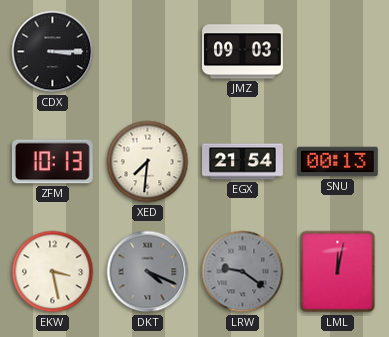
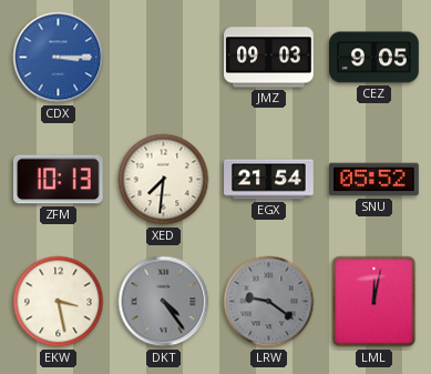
CDX dial: black -> blue
CEZ: none -> 9:05
SNU: 00:13 -> 05:52
DKT: 4:19 -> 4:24
